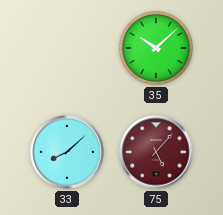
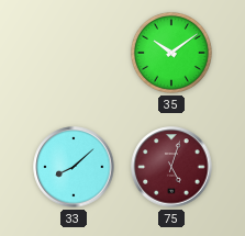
35: 10:08 -> 10:09
75: 5:07 -> 5:03
